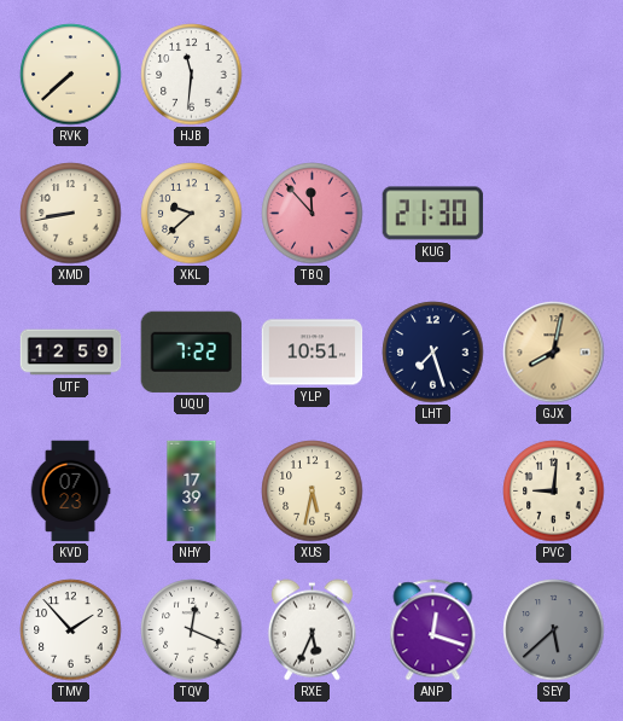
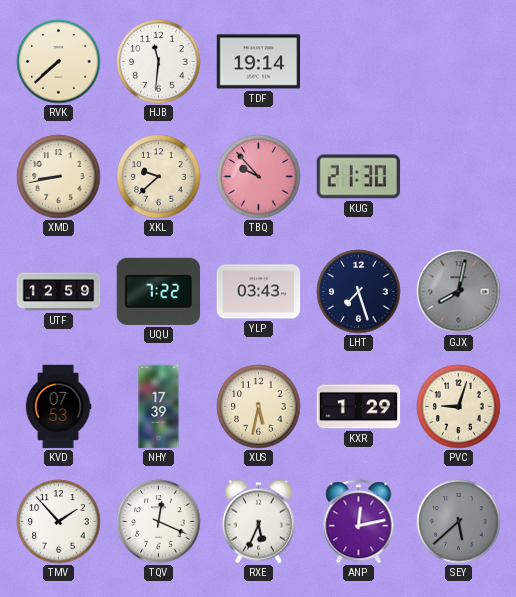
TDF: none -> 19:14
TBQ: 11:53 -> 9:53
YLP: 10:51 -> 03:43
GJX dial: champagne -> grey
KVD: 07:23 -> 07:53
KXR: none -> 1:29
PVC: 9:01 -> 9:03
ANP: 12:18 -> 12:13
